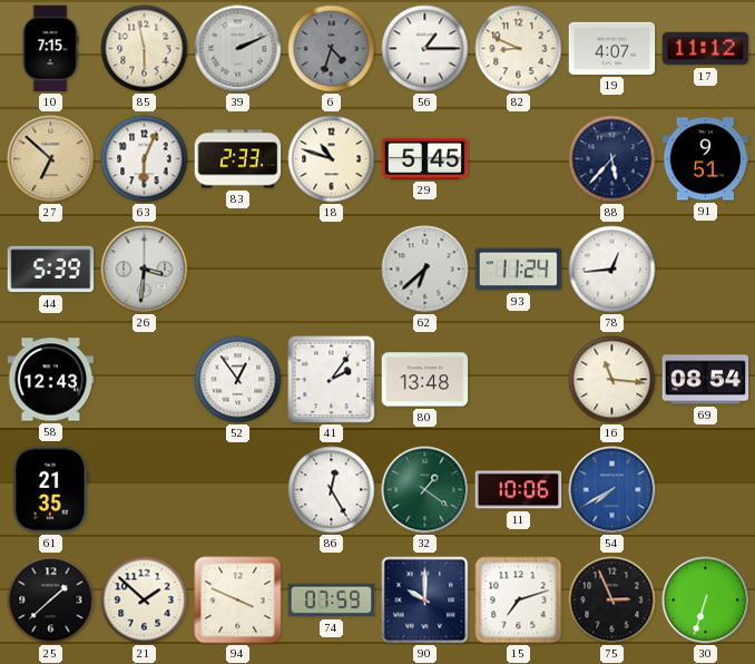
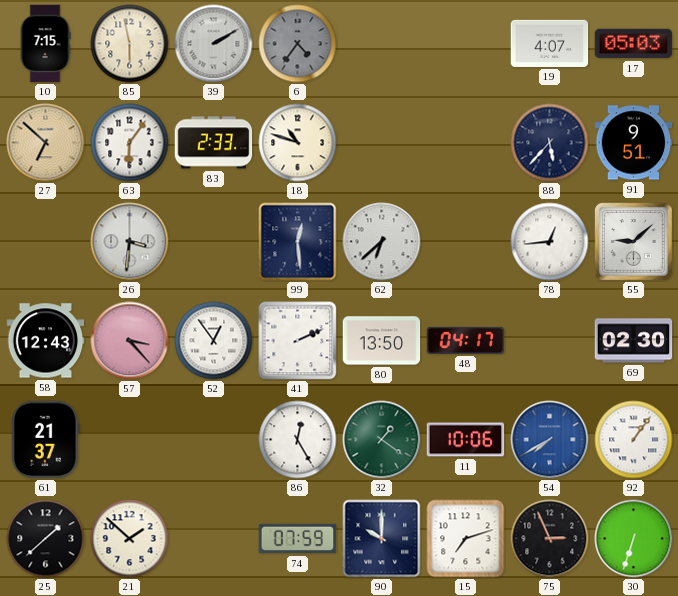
39: 2:11 -> 2:10
6: 4:33 -> 4:36
56: 1:15 -> none
82: 8:49 -> none
17: 11:12 -> 05:03
63: 6:04 -> 6:06
29: 5:45 -> none
44: 5:39 -> none
99: none -> 12:29
93: 11:24 -> none
55: none -> 9:08
57: none -> 3:23
41: 2:06 -> 2:11
80: 13:48 -> 13:50
48: none -> 04:17
16: 11:16 -> none
69: 08:54 -> 02:30
61: 21:35 -> 21:37
92: none -> 1:06
94: 3:49 -> none
